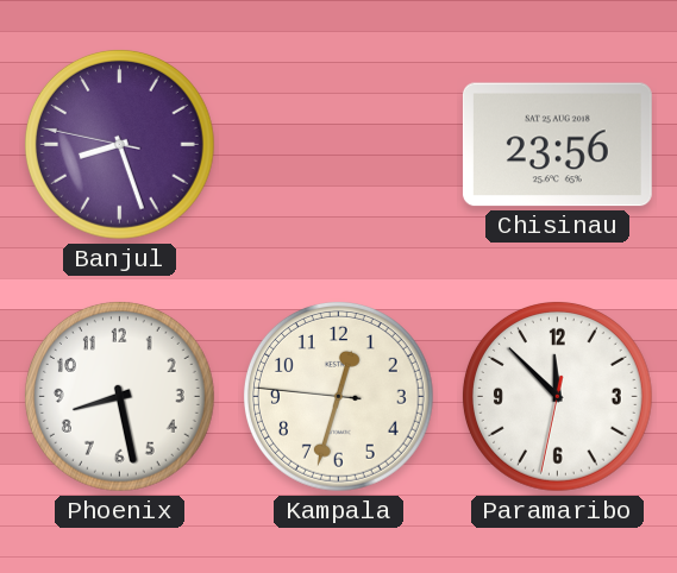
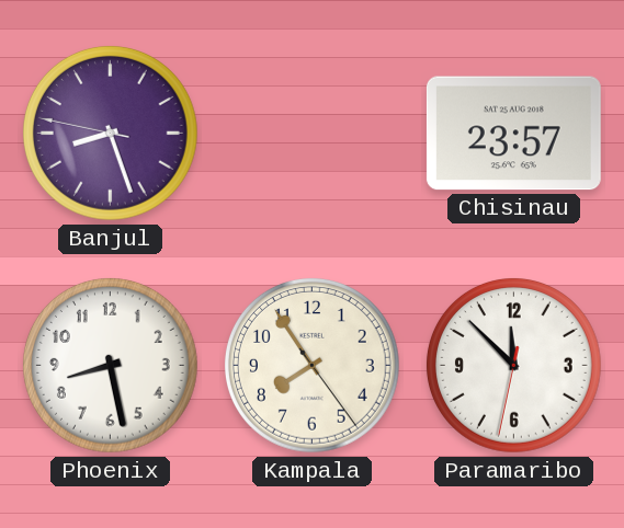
Chisinau: 23:56 -> 23:57
Kampala: 12:32 -> 7:54
